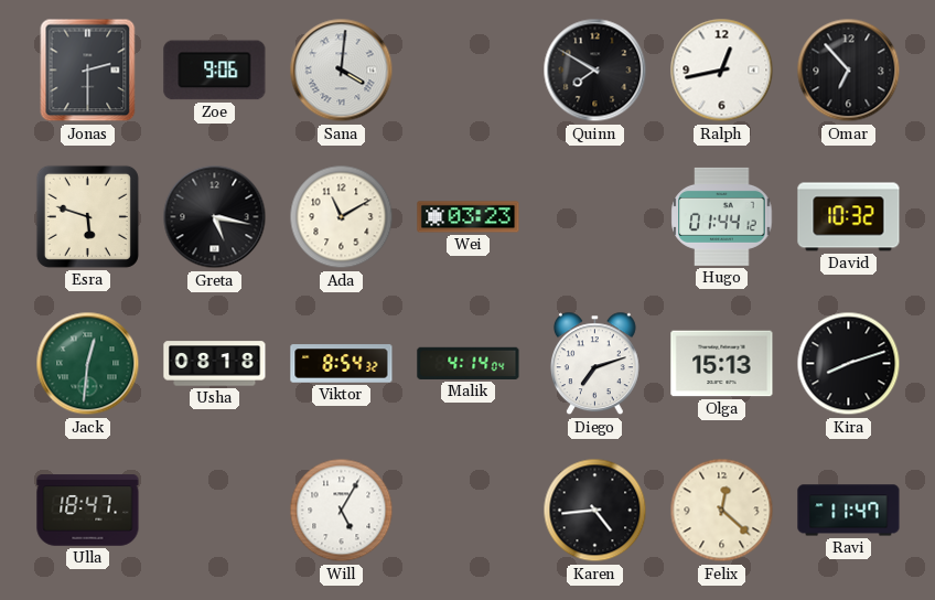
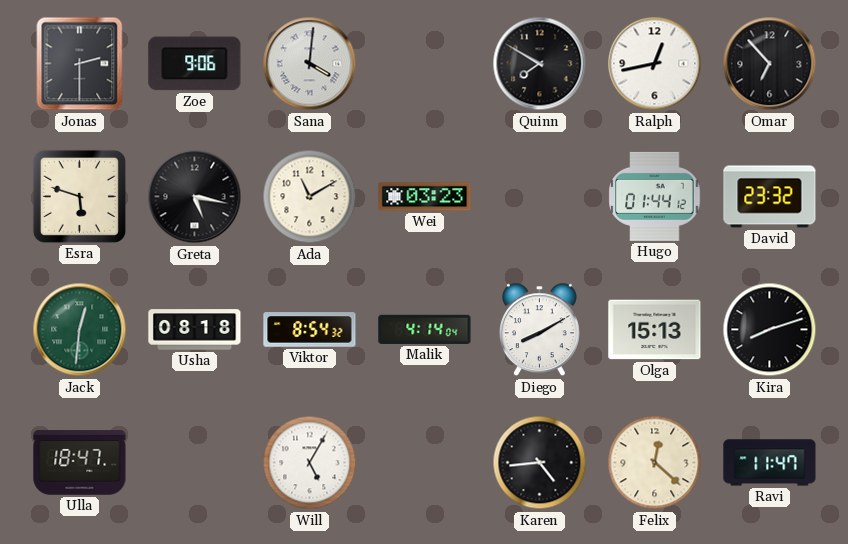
David: 10:32 -> 23:32
Diego: 7:12 -> 8:10
